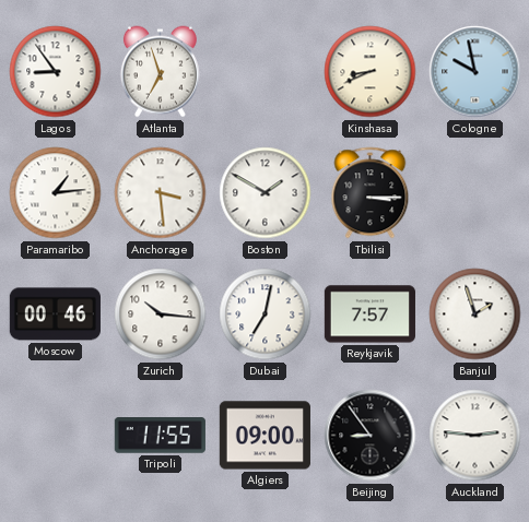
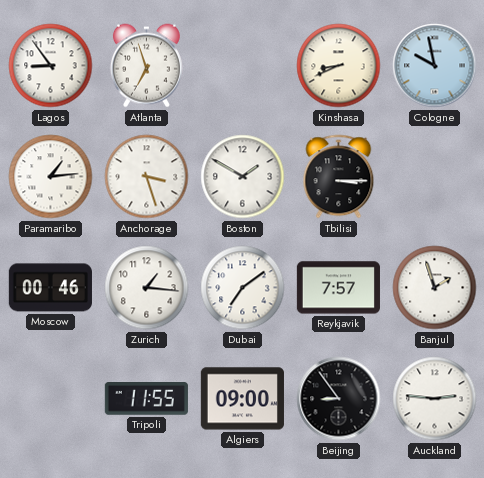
Anchorage: 3:29 -> 3:27
Zurich: 10:16 -> 1:16
Dubai: 7:02 -> 7:09
